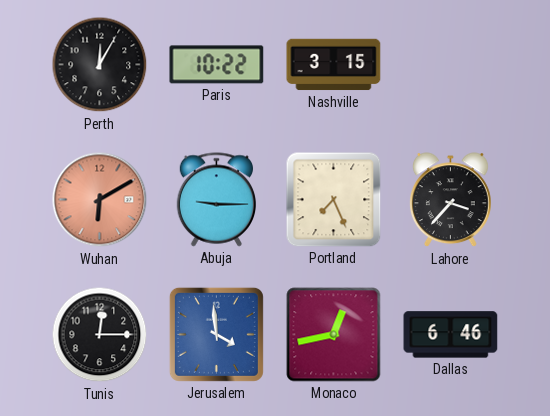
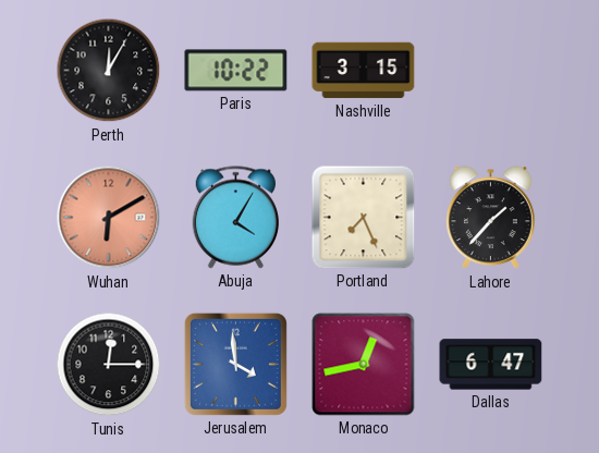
Abuja: 9:15 -> 4:05
Lahore: 3:37 -> 1:37
Dallas: 6:46 -> 6:47
